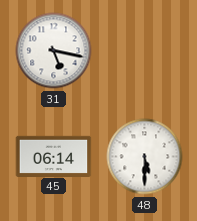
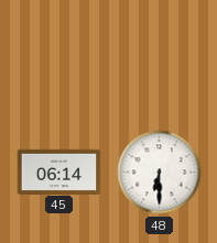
31: 5:17 -> none
48: 5:30 -> 6:30
